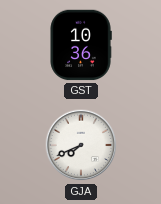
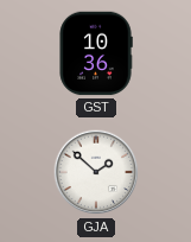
GJA: 7:41 -> 1:52
